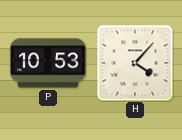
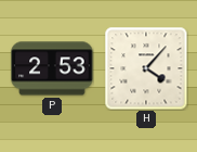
P: 10:53 -> 2:53
